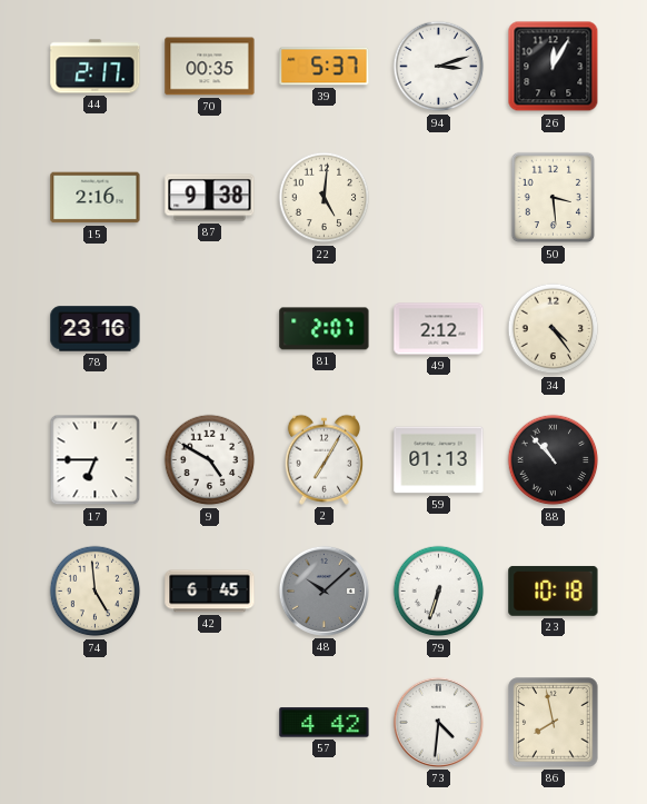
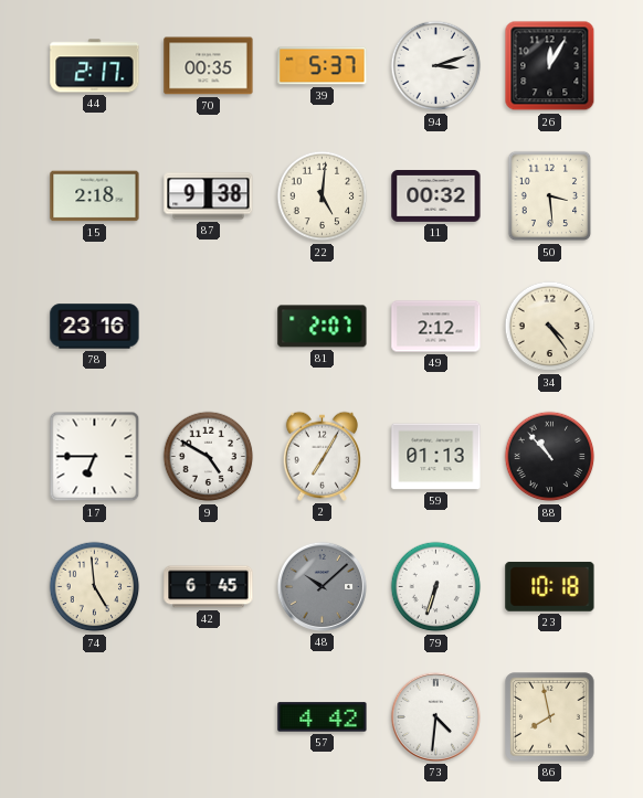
15: 2:16 -> 2:18
11: none -> 00:32
